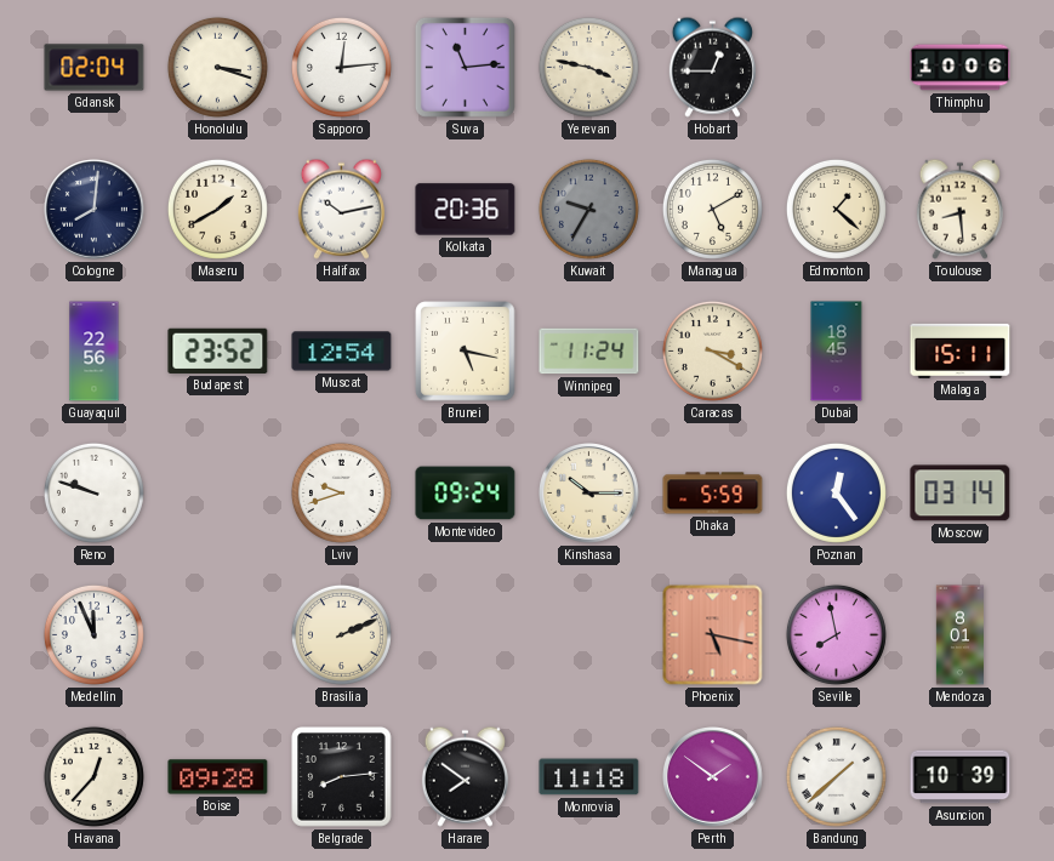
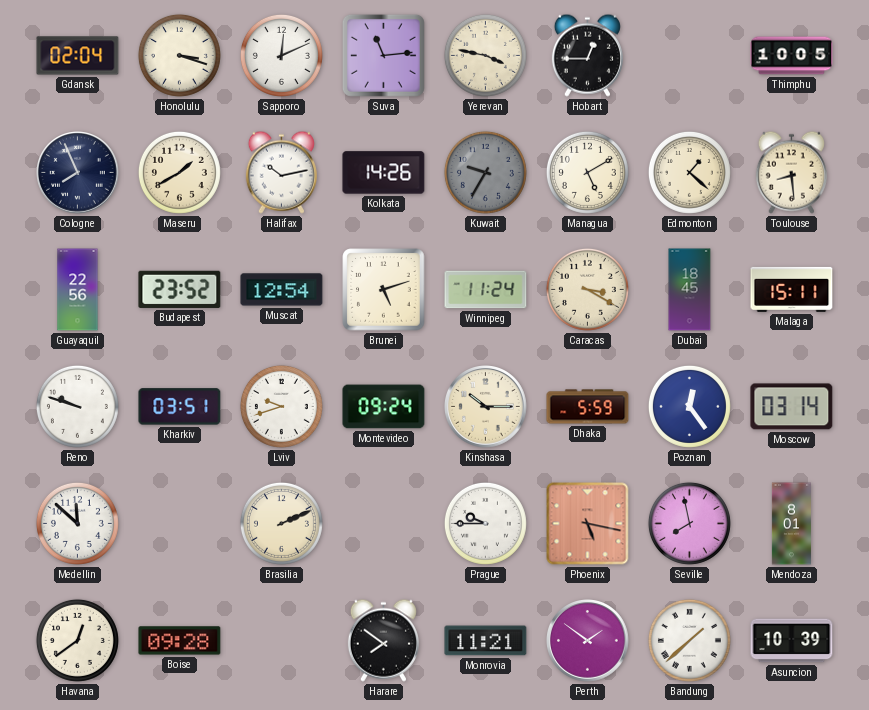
Sapporo: 12:14 -> 12:11
Thimphu: 10:06 -> 10:05
Cologne: 8:01 -> 7:56
Kolkata: 20:36 -> 14:26
Brunei: 5:17 -> 5:12
Kharkiv: none -> 03:51
Medellin: 11:56 -> 11:52
Prague: none -> 9:45
Havana: 12:37 -> 12:39
Belgrade: 8:14 -> none
Monrovia: 11:18 -> 11:21
